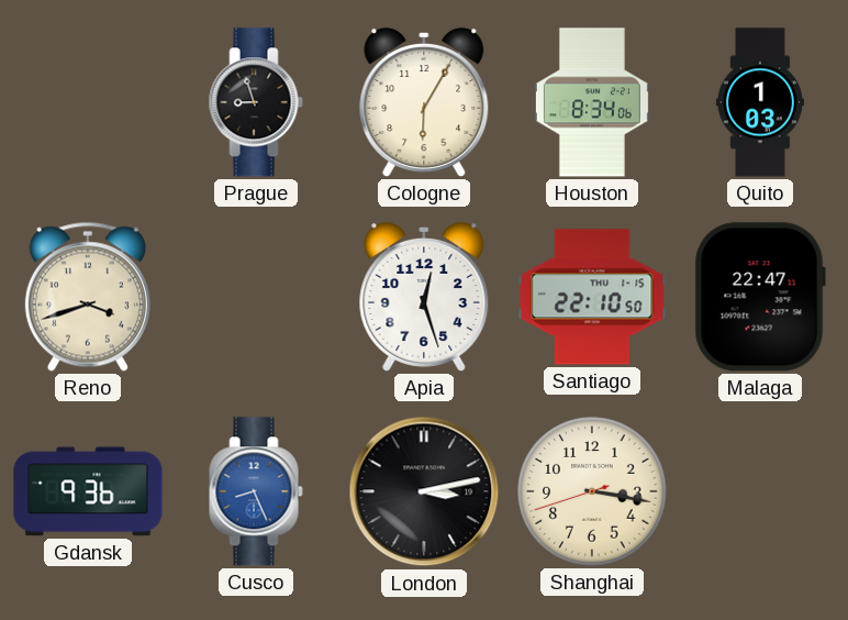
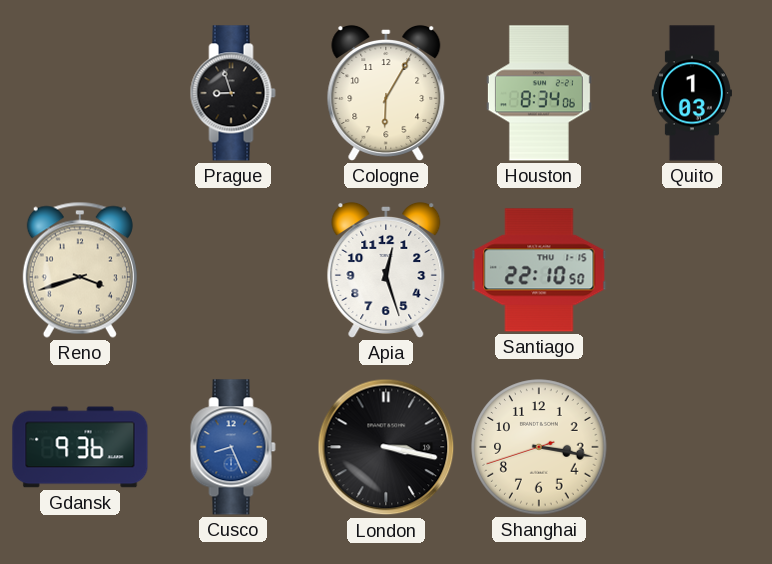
Malaga: 22:47 -> none
London: 3:13 -> 3:17
